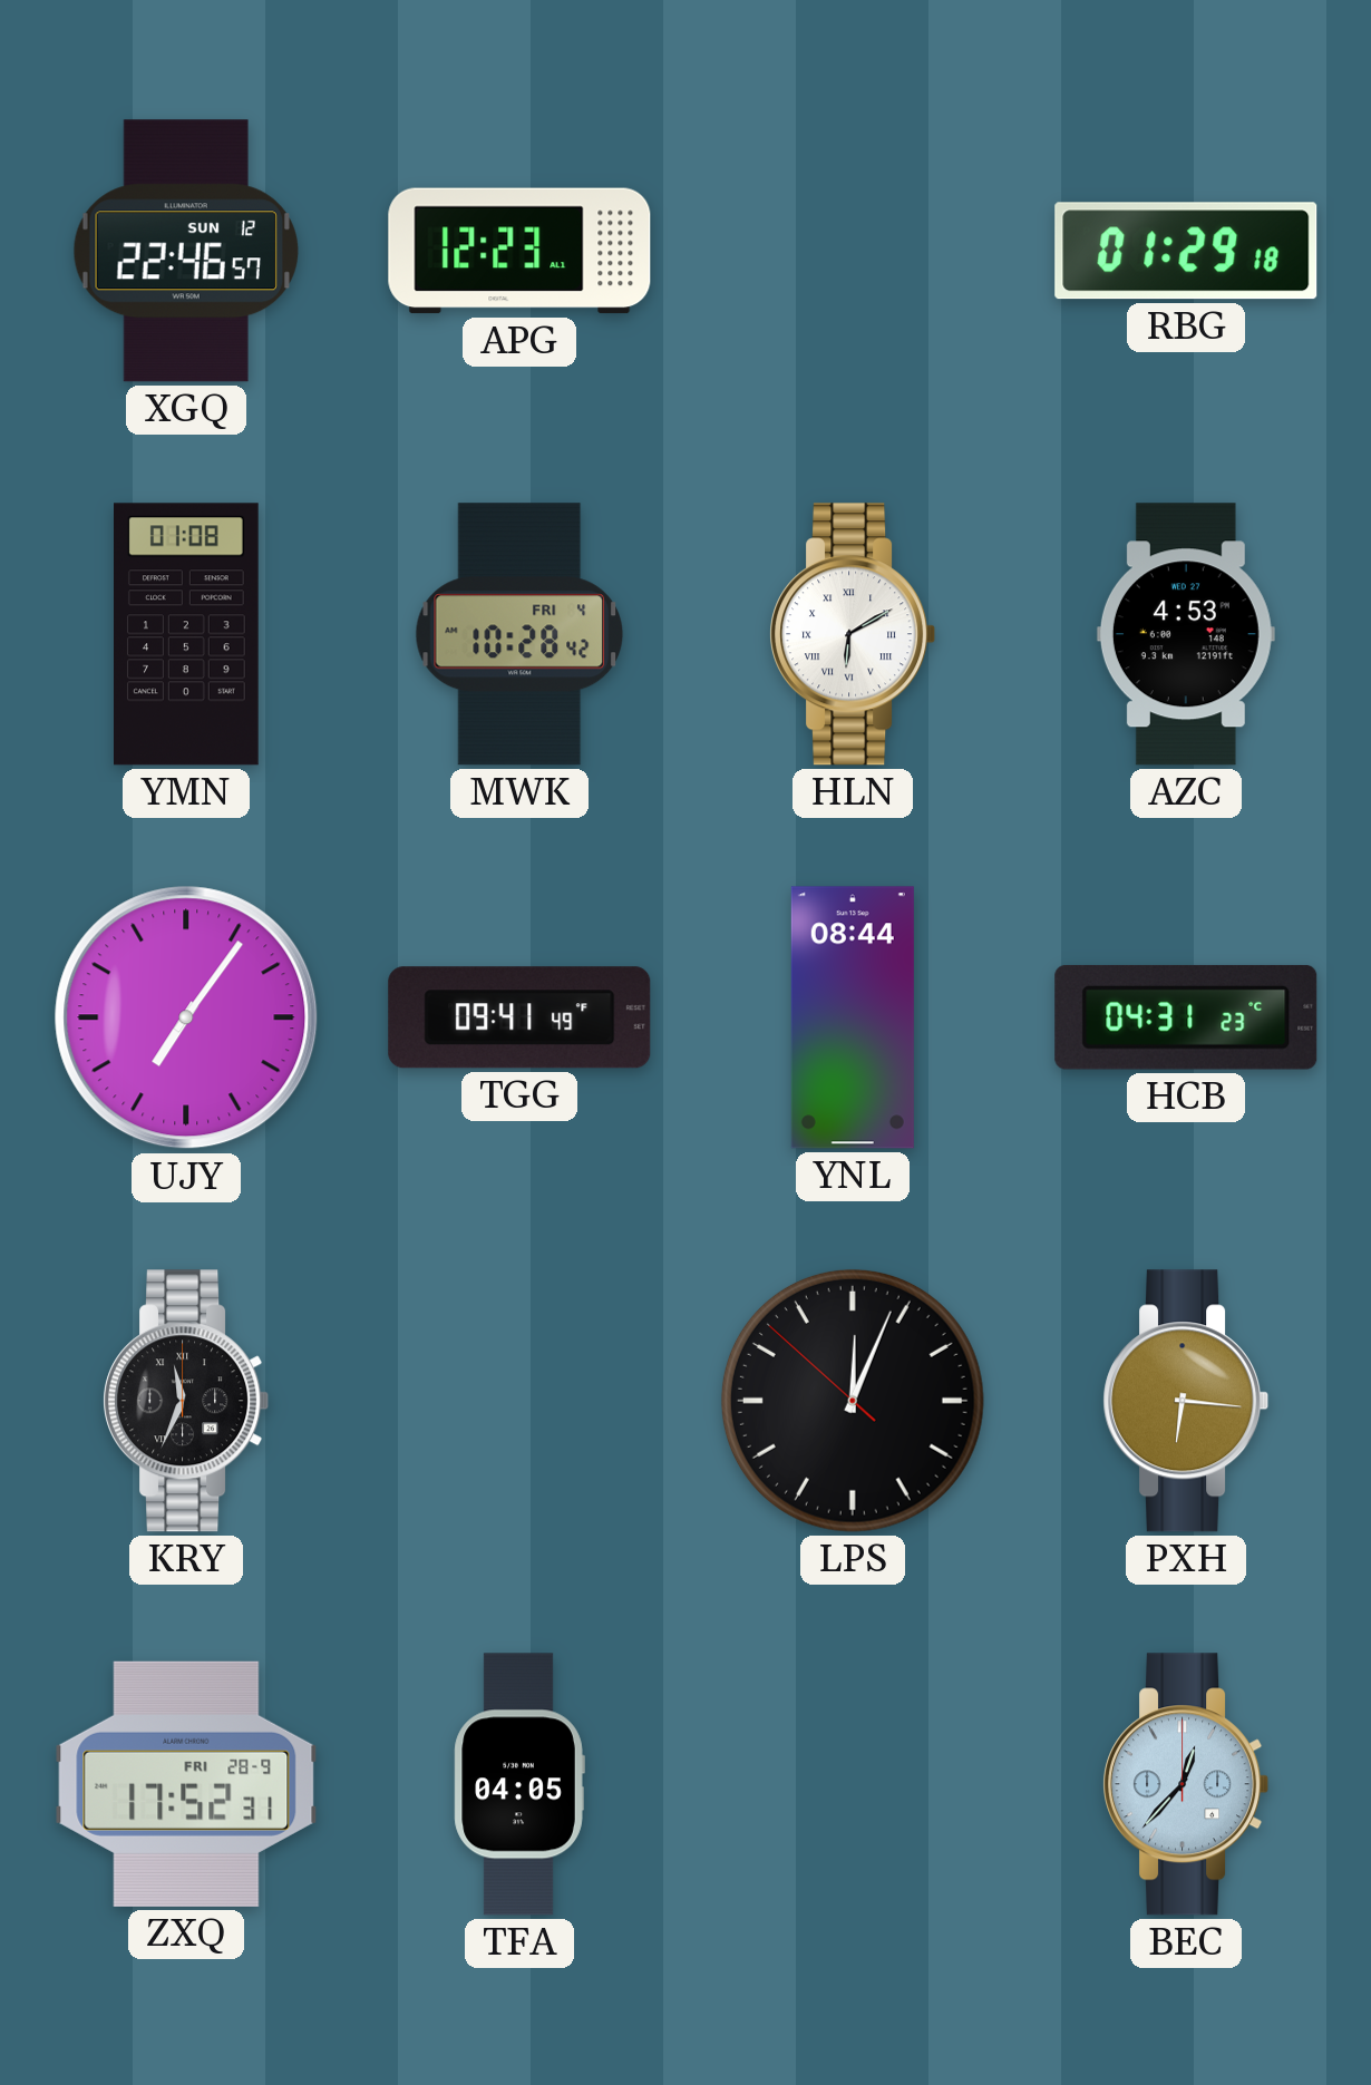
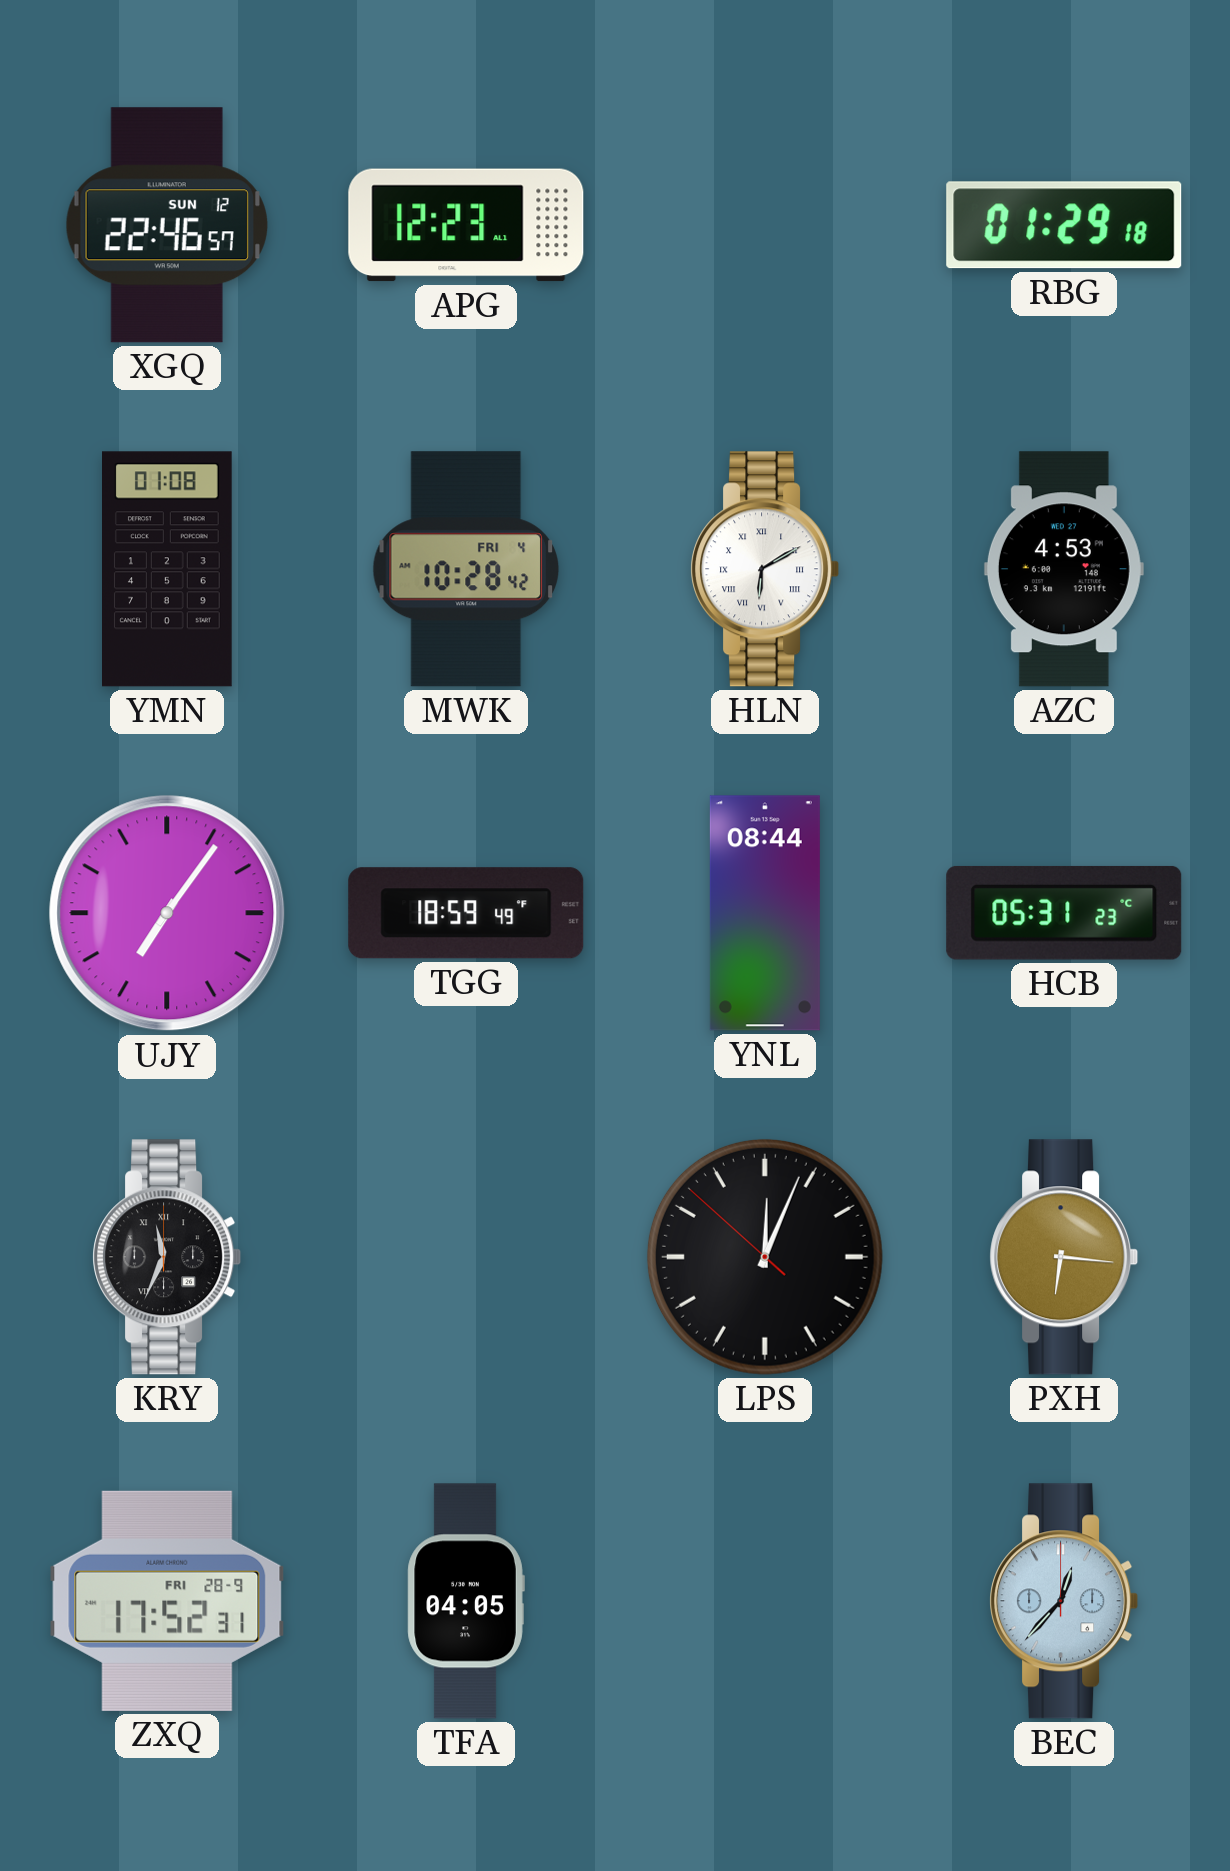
TGG: 09:41 -> 18:59
HCB: 04:31 -> 05:31
